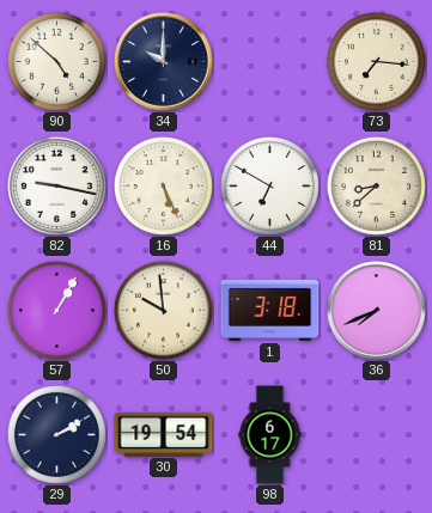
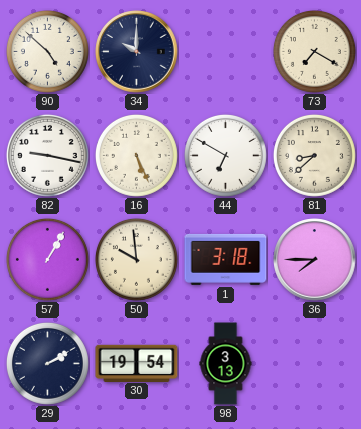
73: 7:16 -> 7:20
36: 7:41 -> 7:45
98: 6:17 -> 3:13
